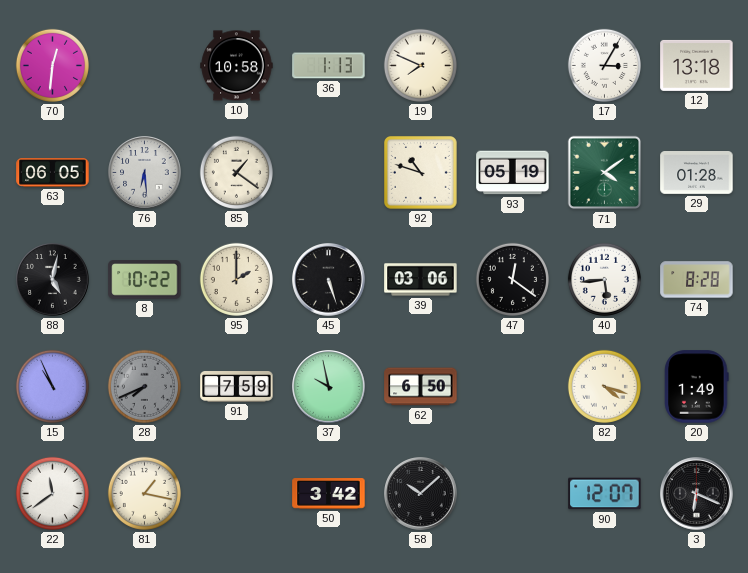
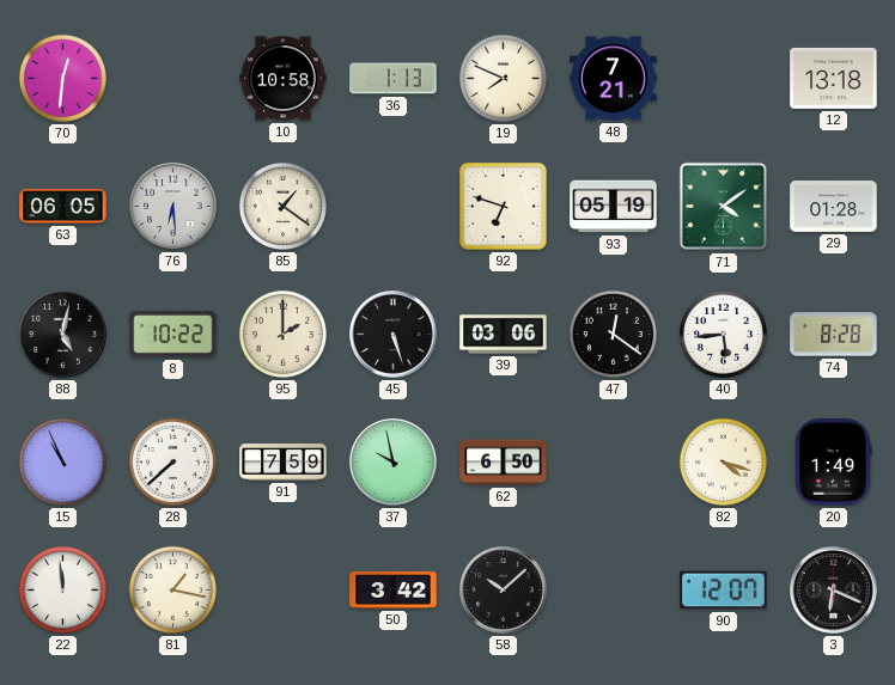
48: none -> 7:21
17: 3:05 -> none
92: 10:48 -> 6:48
28: 7:41 -> 7:38
28 dial: grey -> white
22: 11:39 -> 11:59
